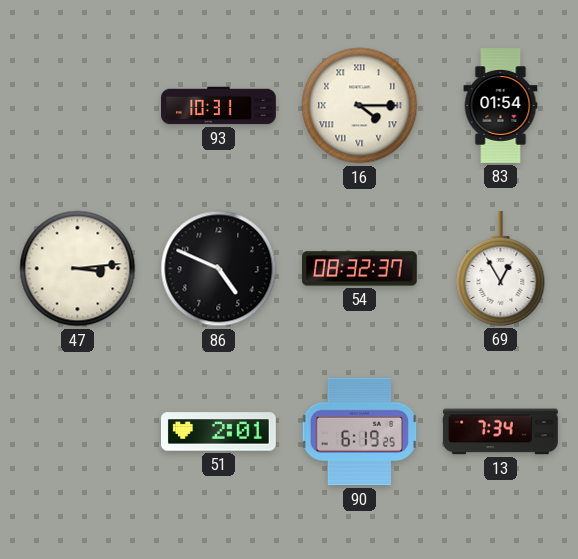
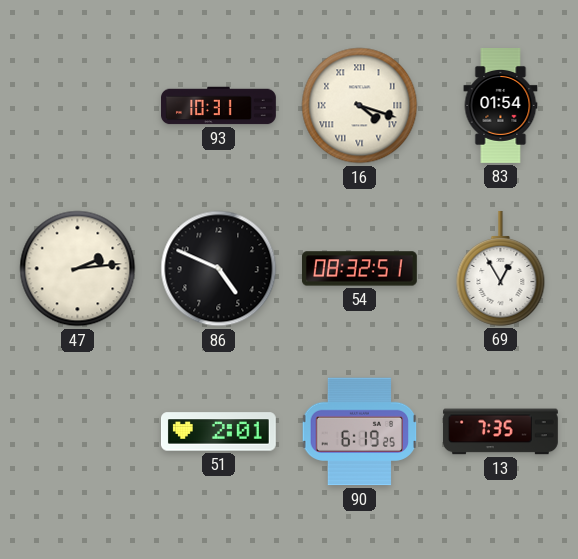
16: 4:15 -> 4:18
47: 3:14 -> 2:14
54: 08:32:37 -> 08:32:51
13: 7:34 -> 7:35
